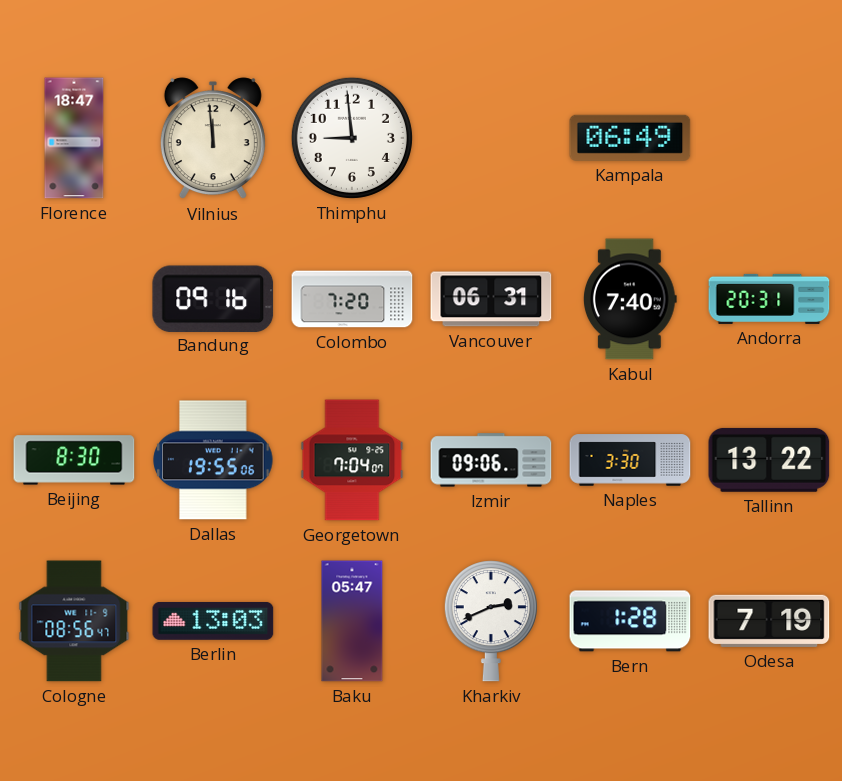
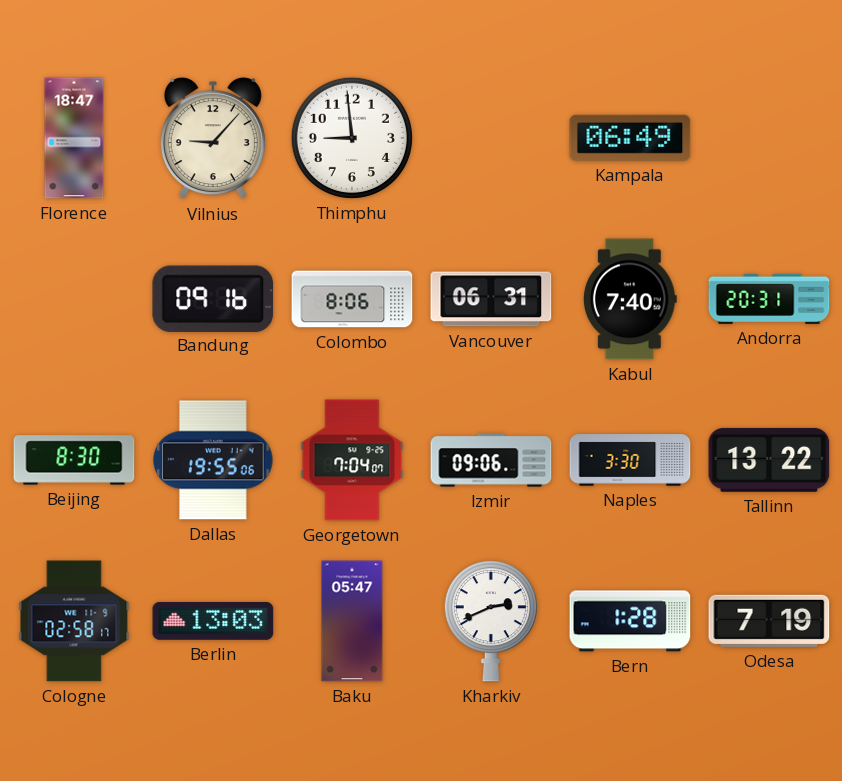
Vilnius: 11:59 -> 9:07
Colombo: 7:20 -> 8:06
Cologne: 08:56 -> 02:58
